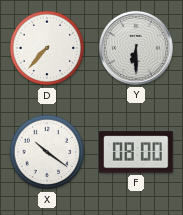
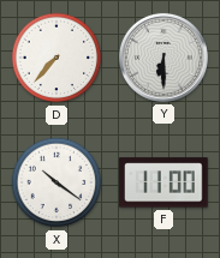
F: 08:00 -> 11:00
